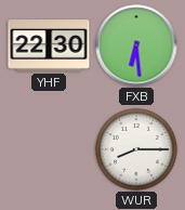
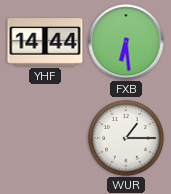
YHF: 22:30 -> 14:44
WUR: 8:15 -> 1:15
